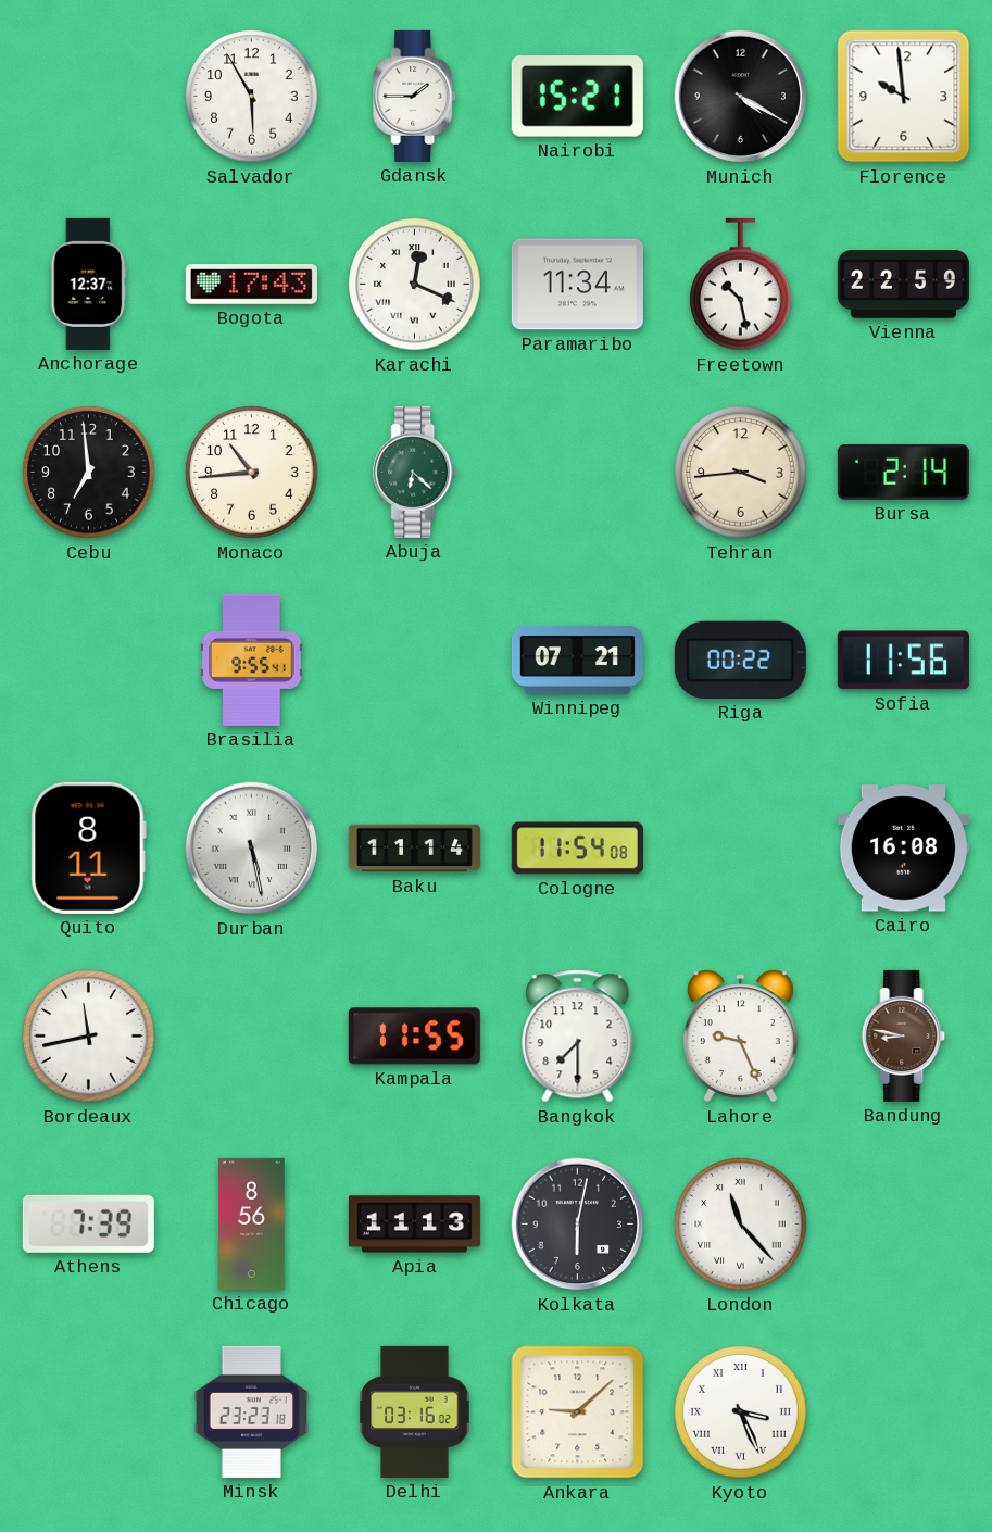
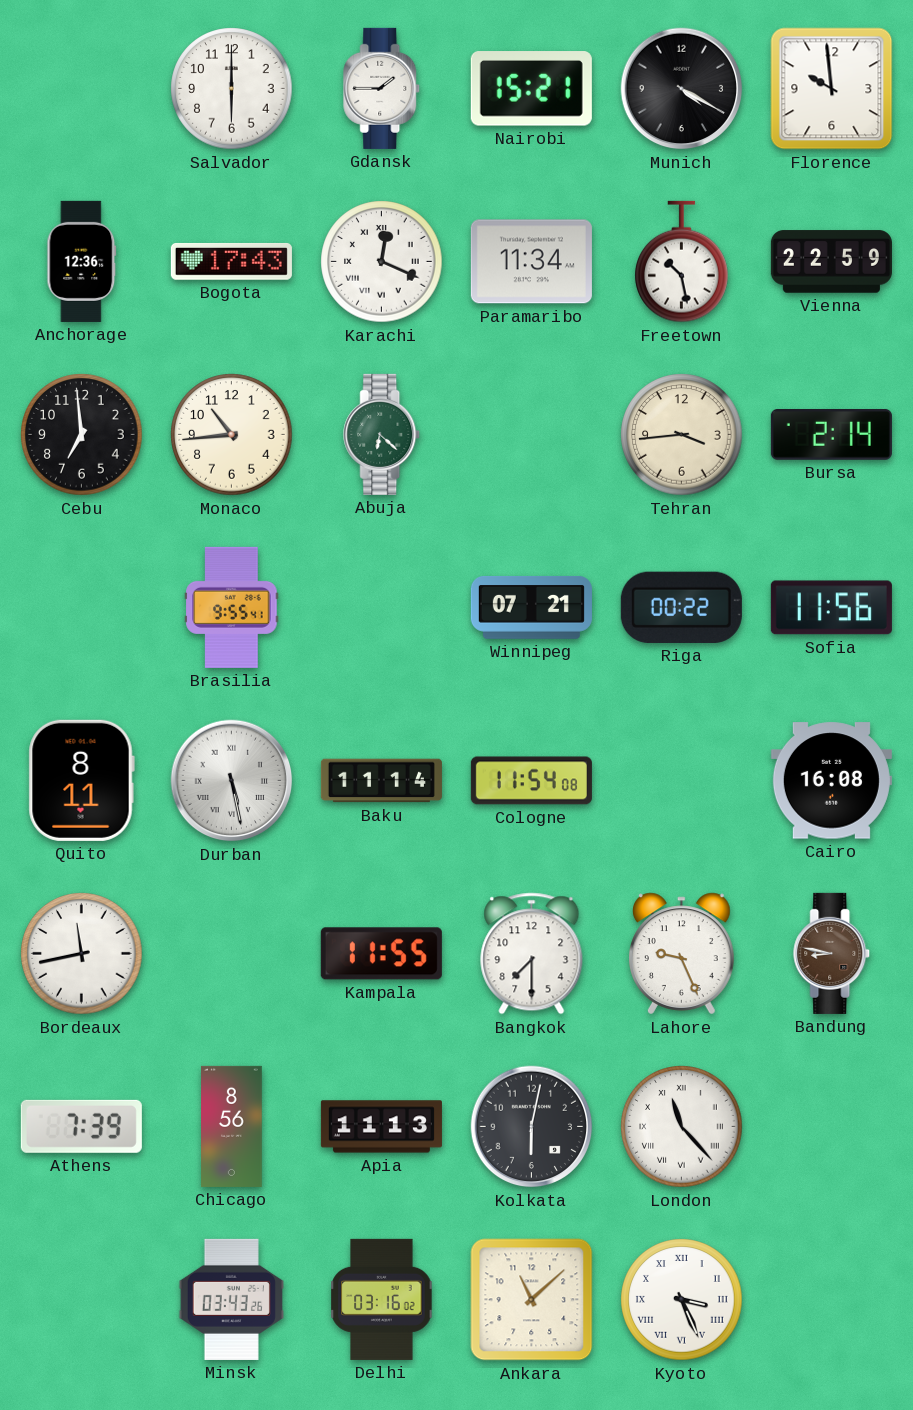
Salvador: 5:55 -> 6:00
Anchorage: 12:37 -> 12:36
Minsk: 23:23 -> 03:43
Ankara: 9:08 -> 11:08
